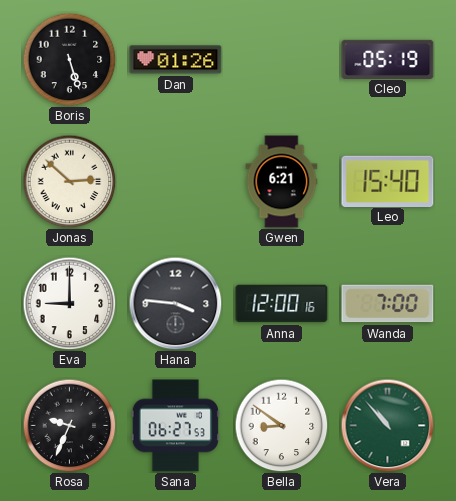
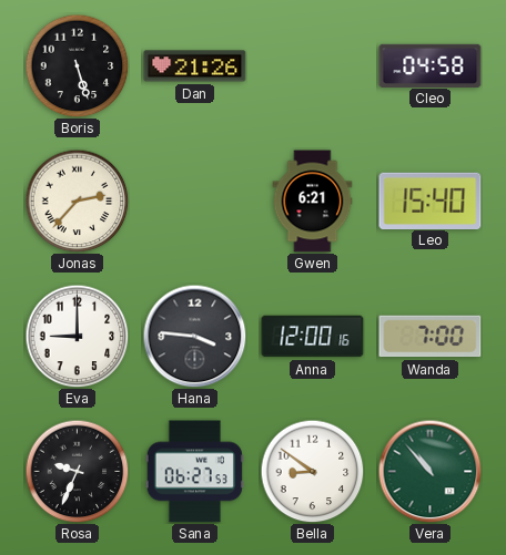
Dan: 01:26 -> 21:26
Cleo: 05:19 -> 04:58
Jonas: 2:52 -> 2:37
